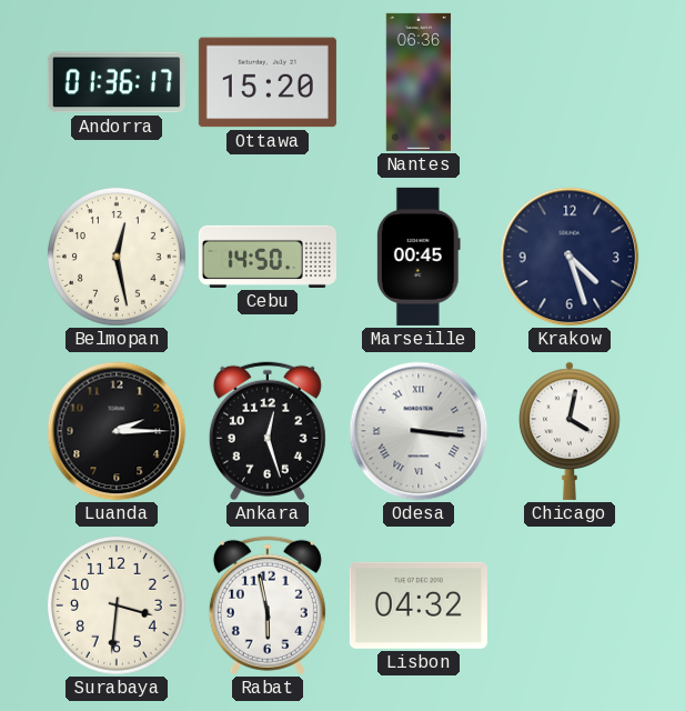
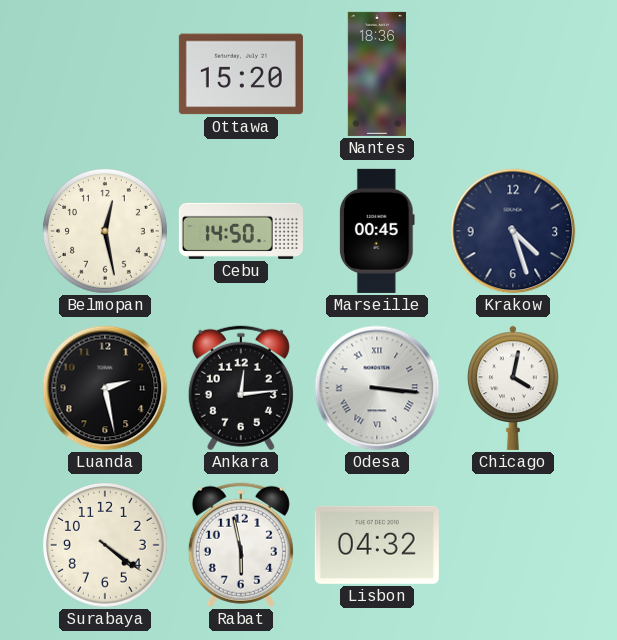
Andorra: 01:36 -> none
Nantes: 06:36 -> 18:36
Luanda: 2:15 -> 2:28
Ankara: 12:27 -> 12:14
Surabaya: 3:31 -> 4:21
